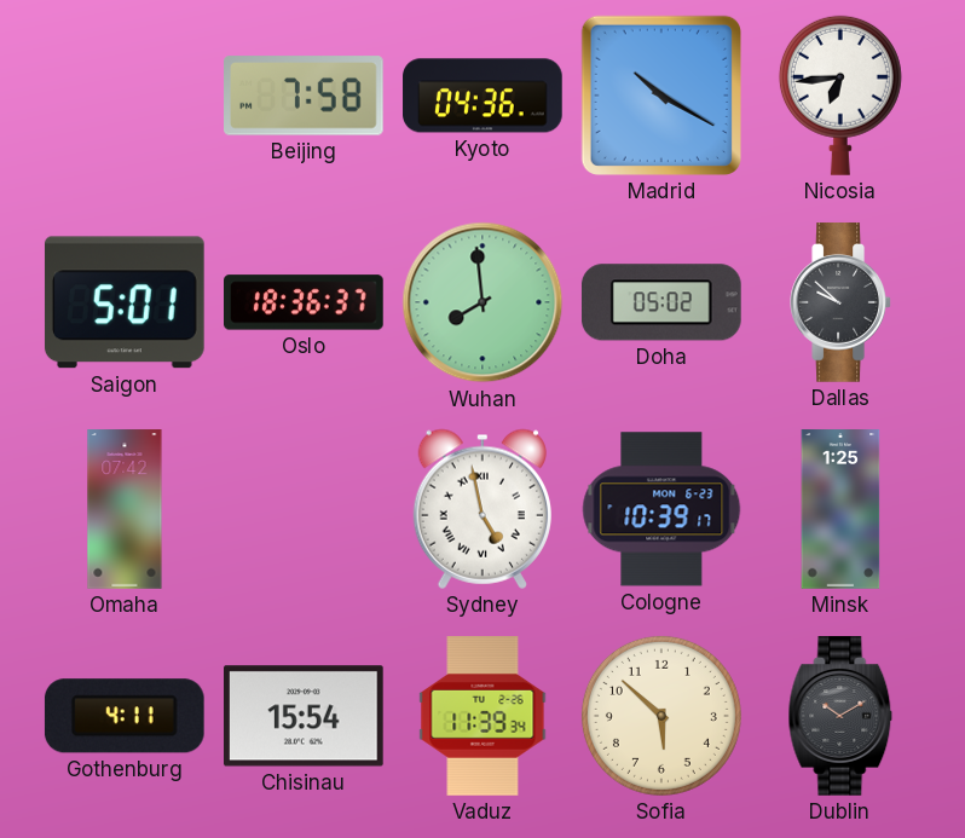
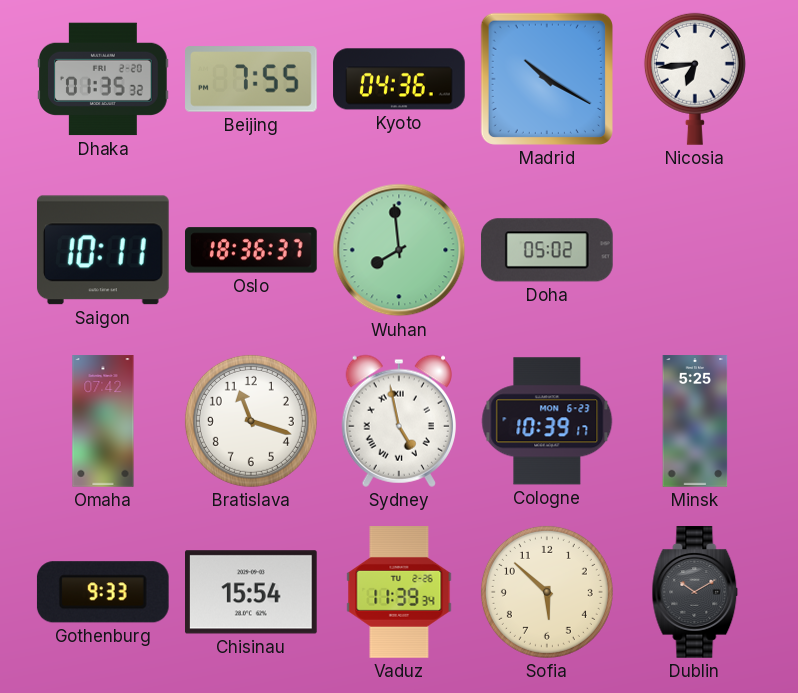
Dhaka: none -> 01:35
Beijing: 7:58 -> 7:55
Saigon: 5:01 -> 10:11
Dallas: 9:52 -> none
Bratislava: none -> 11:18
Minsk: 1:25 -> 5:25
Gothenburg: 4:11 -> 9:33
